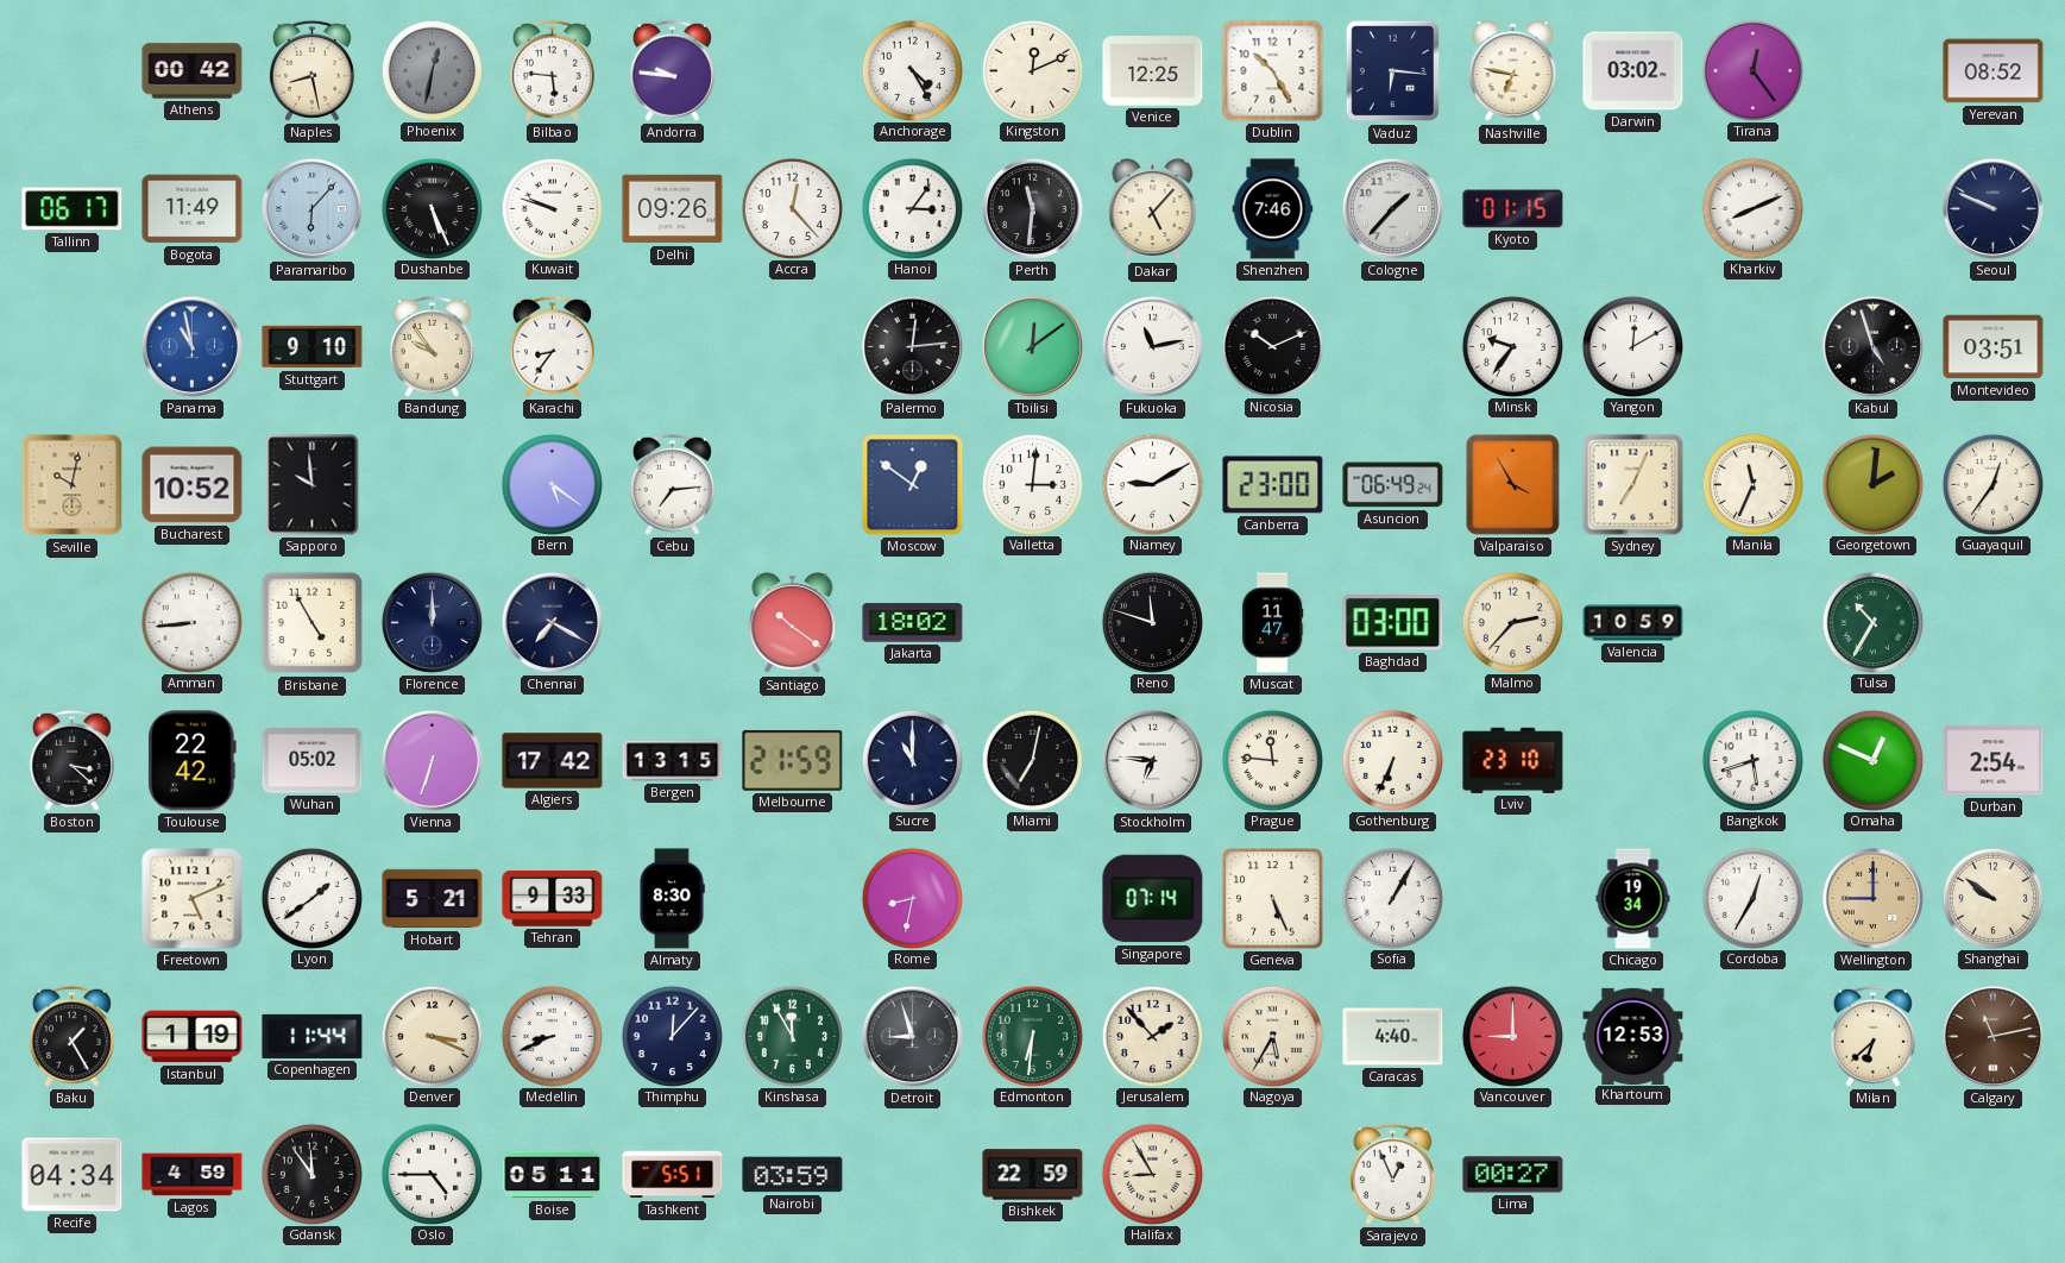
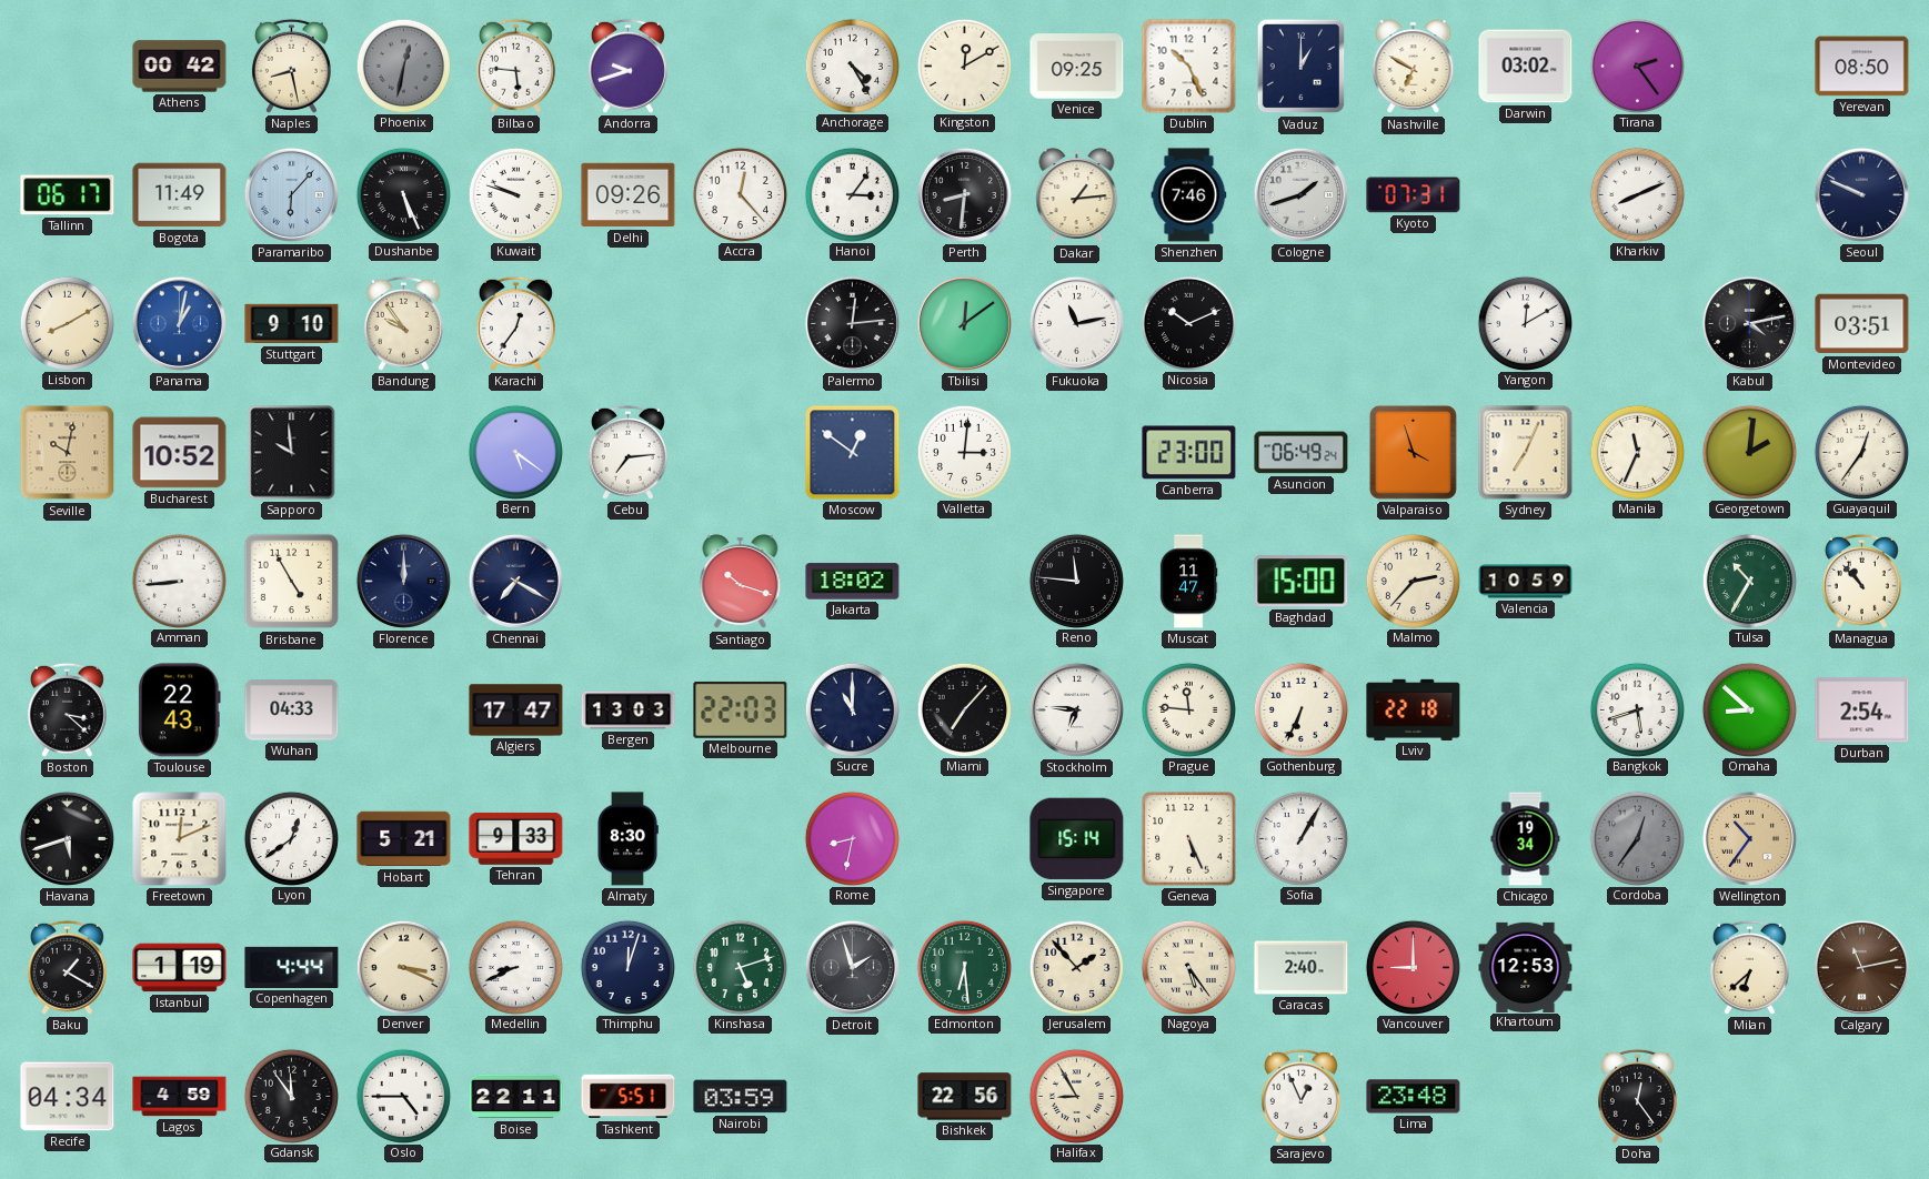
Andorra: 9:46 -> 9:42
Kingston: 12:11 -> 12:10
Venice: 12:25 -> 09:25
Dublin: 10:25 -> 10:26
Vaduz: 6:16 -> 1:00
Nashville: 6:47 -> 6:50
Tirana: 12:24 -> 2:24
Yerevan: 08:52 -> 08:50
Perth: 11:31 -> 8:31
Dakar: 5:07 -> 1:14
Cologne: 1:37 -> 1:42
Kyoto: 01:15 -> 07:31
Lisbon: none -> 8:10
Panama: 10:58 -> 1:02
Karachi: 8:36 -> 12:36
Minsk: 9:36 -> none
Kabul: 4:57 -> 4:13
Niamey: 9:10 -> none
Valparaiso: 3:55 -> 3:57
Santiago: 10:21 -> 10:18
Reno: 11:48 -> 11:46
Baghdad: 03:00 -> 15:00
Managua: none -> 10:53
Toulouse: 22:42 -> 22:43
Wuhan: 05:02 -> 04:33
Vienna: 6:33 -> none
Algiers: 17:42 -> 17:47
Bergen: 13:15 -> 13:03
Melbourne: 21:59 -> 22:03
Miami: 7:02 -> 7:07
Lviv: 23:10 -> 22:18
Omaha: 12:49 -> 8:52
Havana: none -> 5:42
Freetown: 5:11 -> 12:11
Lyon: 1:39 -> 12:39
Singapore: 07:14 -> 15:14
Cordoba: 12:35 -> 12:36
Cordoba dial: white -> grey
Wellington: 9:00 -> 10:36
Shanghai: 9:51 -> none
Baku: 1:25 -> 1:20
Copenhagen: 11:44 -> 4:44
Thimphu: 12:07 -> 12:03
Kinshasa: 11:55 -> 5:12
Detroit: 8:57 -> 1:57
Edmonton: 6:31 -> 6:29
Nagoya: 5:35 -> 5:24
Caracas: 4:40 -> 2:40
Boise: 05:11 -> 22:11
Bishkek: 22:59 -> 22:56
Lima: 00:27 -> 23:48
Doha: none -> 12:24
